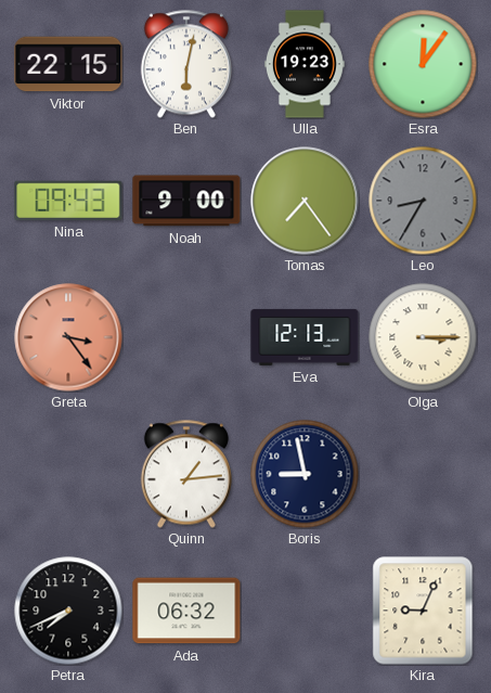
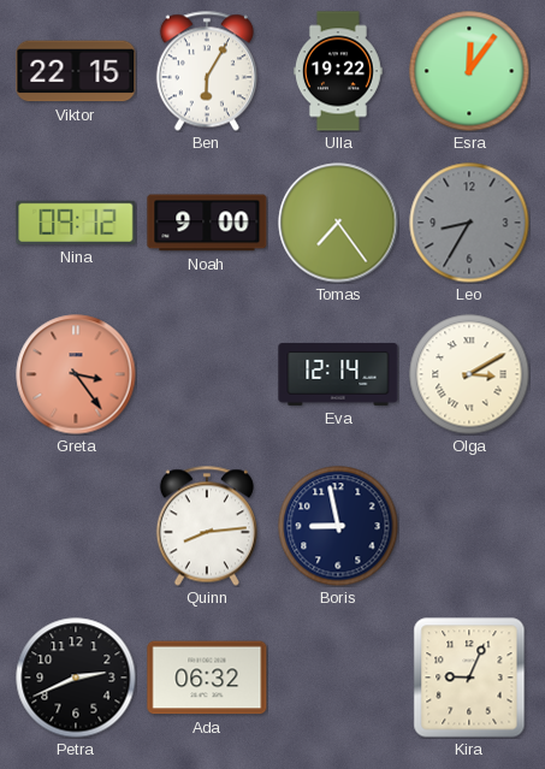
Ben: 6:02 -> 6:05
Ulla: 19:23 -> 19:22
Nina: 09:43 -> 09:12
Eva: 12:13 -> 12:14
Olga: 3:15 -> 3:10
Quinn: 1:14 -> 8:14
Petra: 7:41 -> 2:41
